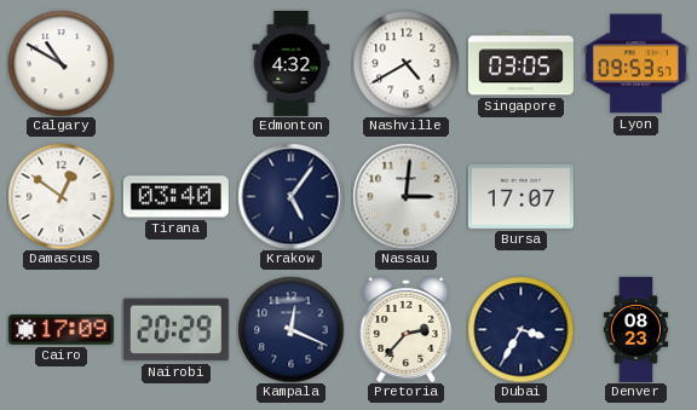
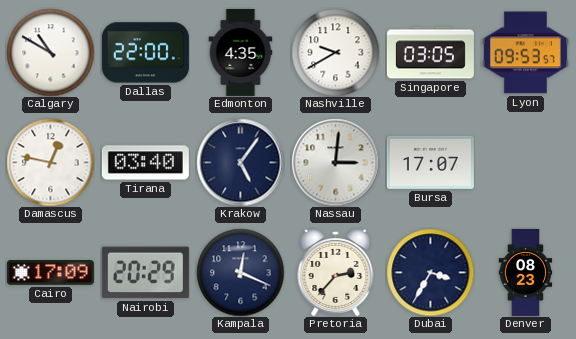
Dallas: none -> 22:00
Edmonton: 4:32 -> 4:35
Nashville: 4:40 -> 9:40
Damascus: 12:51 -> 12:47
